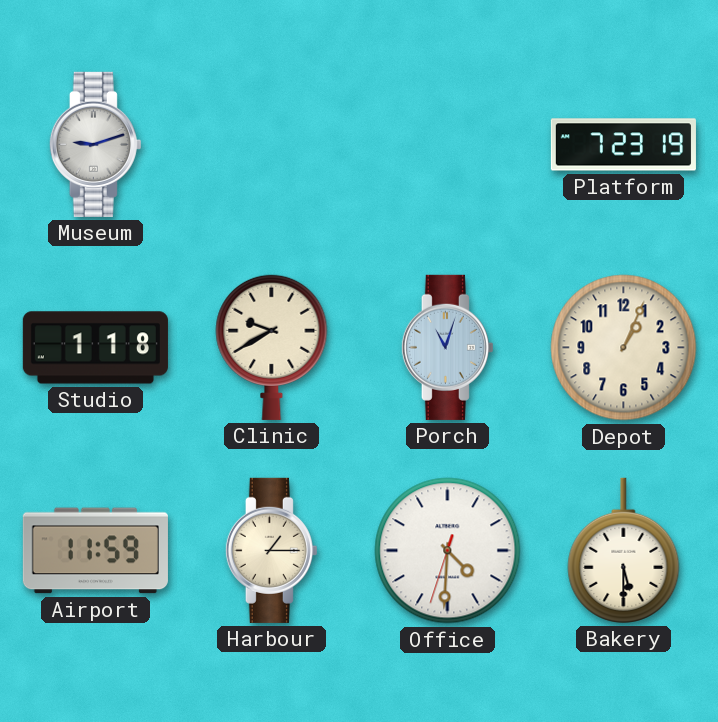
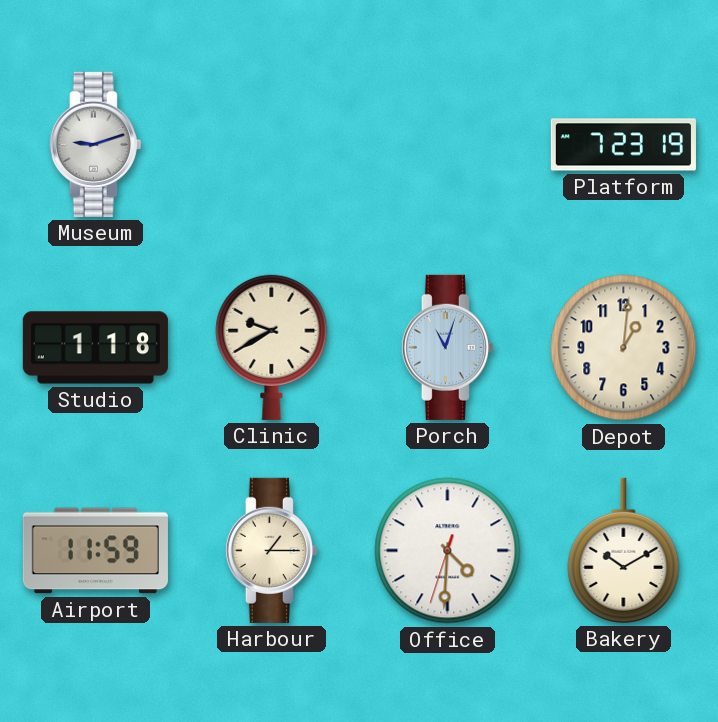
Depot: 1:04 -> 1:01
Bakery: 5:30 -> 10:10
